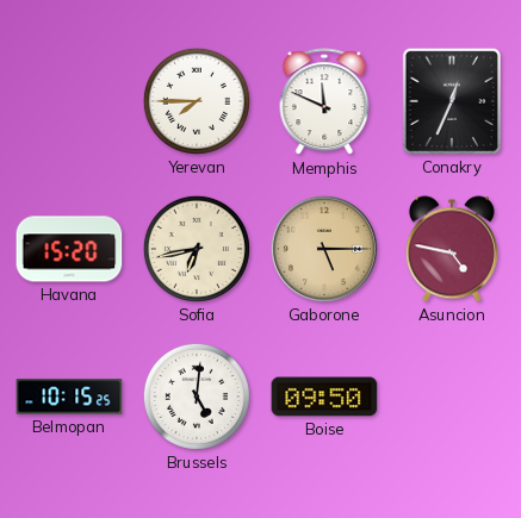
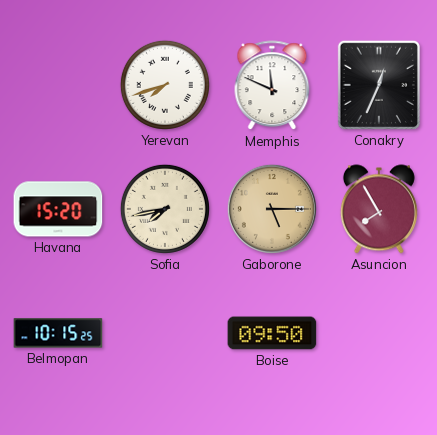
Yerevan: 7:45 -> 7:42
Sofia: 6:43 -> 7:43
Asuncion: 4:47 -> 7:55
Brussels: 5:01 -> none
